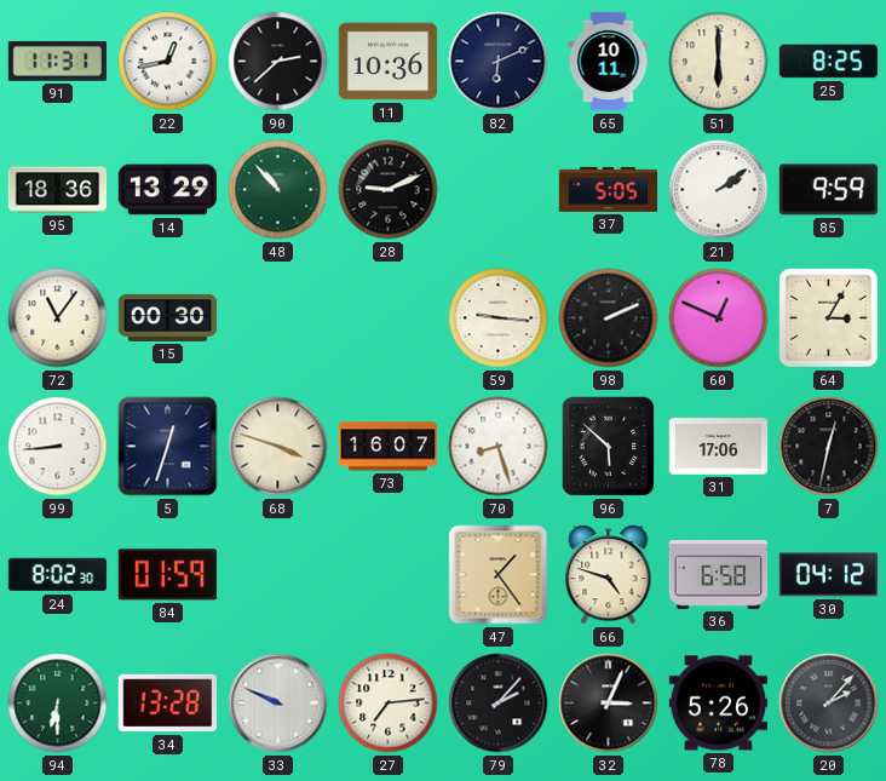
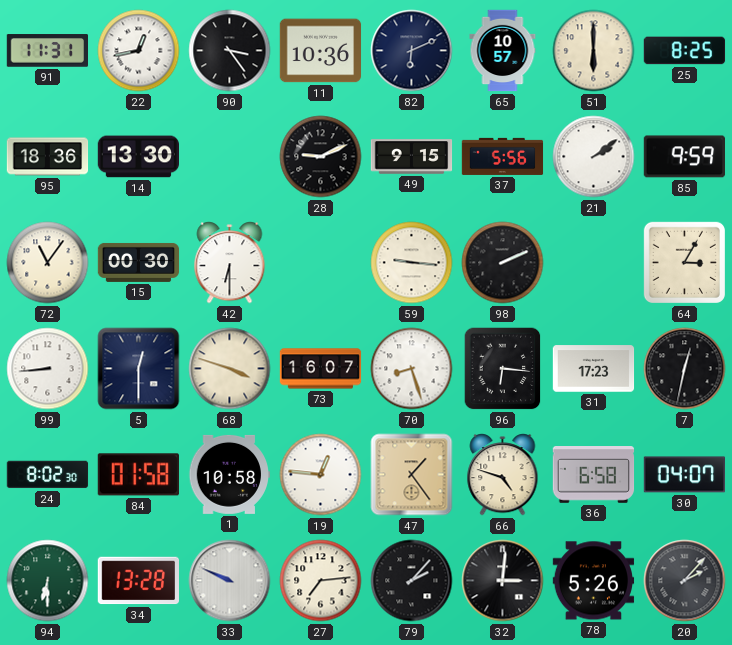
90: 2:38 -> 3:24
65: 10:11 -> 10:57
14: 13:29 -> 13:30
48: 10:53 -> none
49: none -> 9:15
37: 5:05 -> 5:56
42: none -> 6:30
60: 12:49 -> none
5: 12:33 -> 12:30
96: 5:52 -> 6:16
31: 17:06 -> 17:23
84: 01:59 -> 01:58
1: none -> 10:58
19: none -> 12:46
30: 04:12 -> 04:07
32: 3:04 -> 3:01
